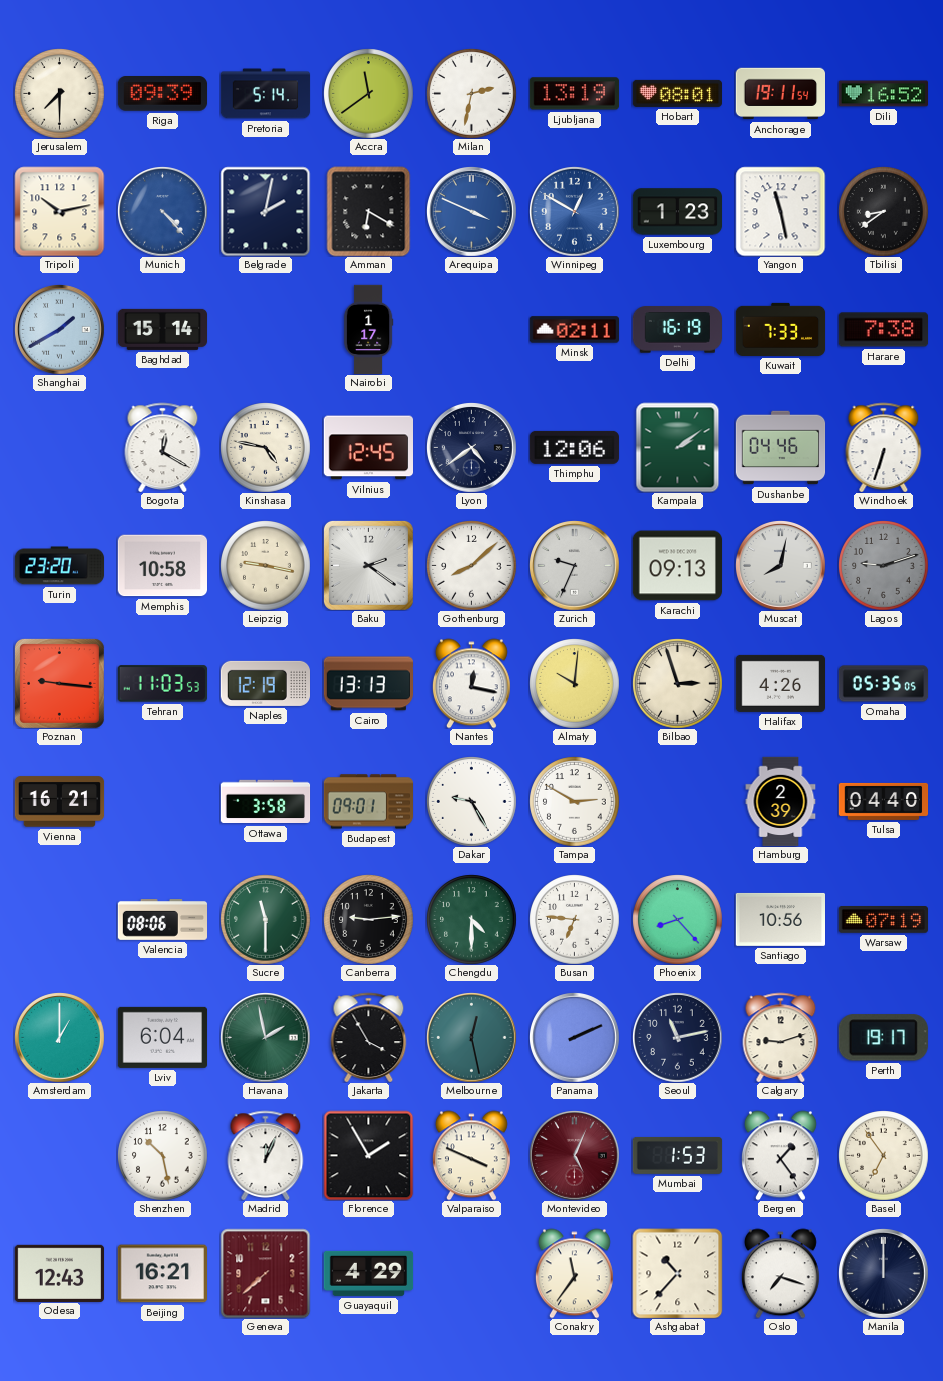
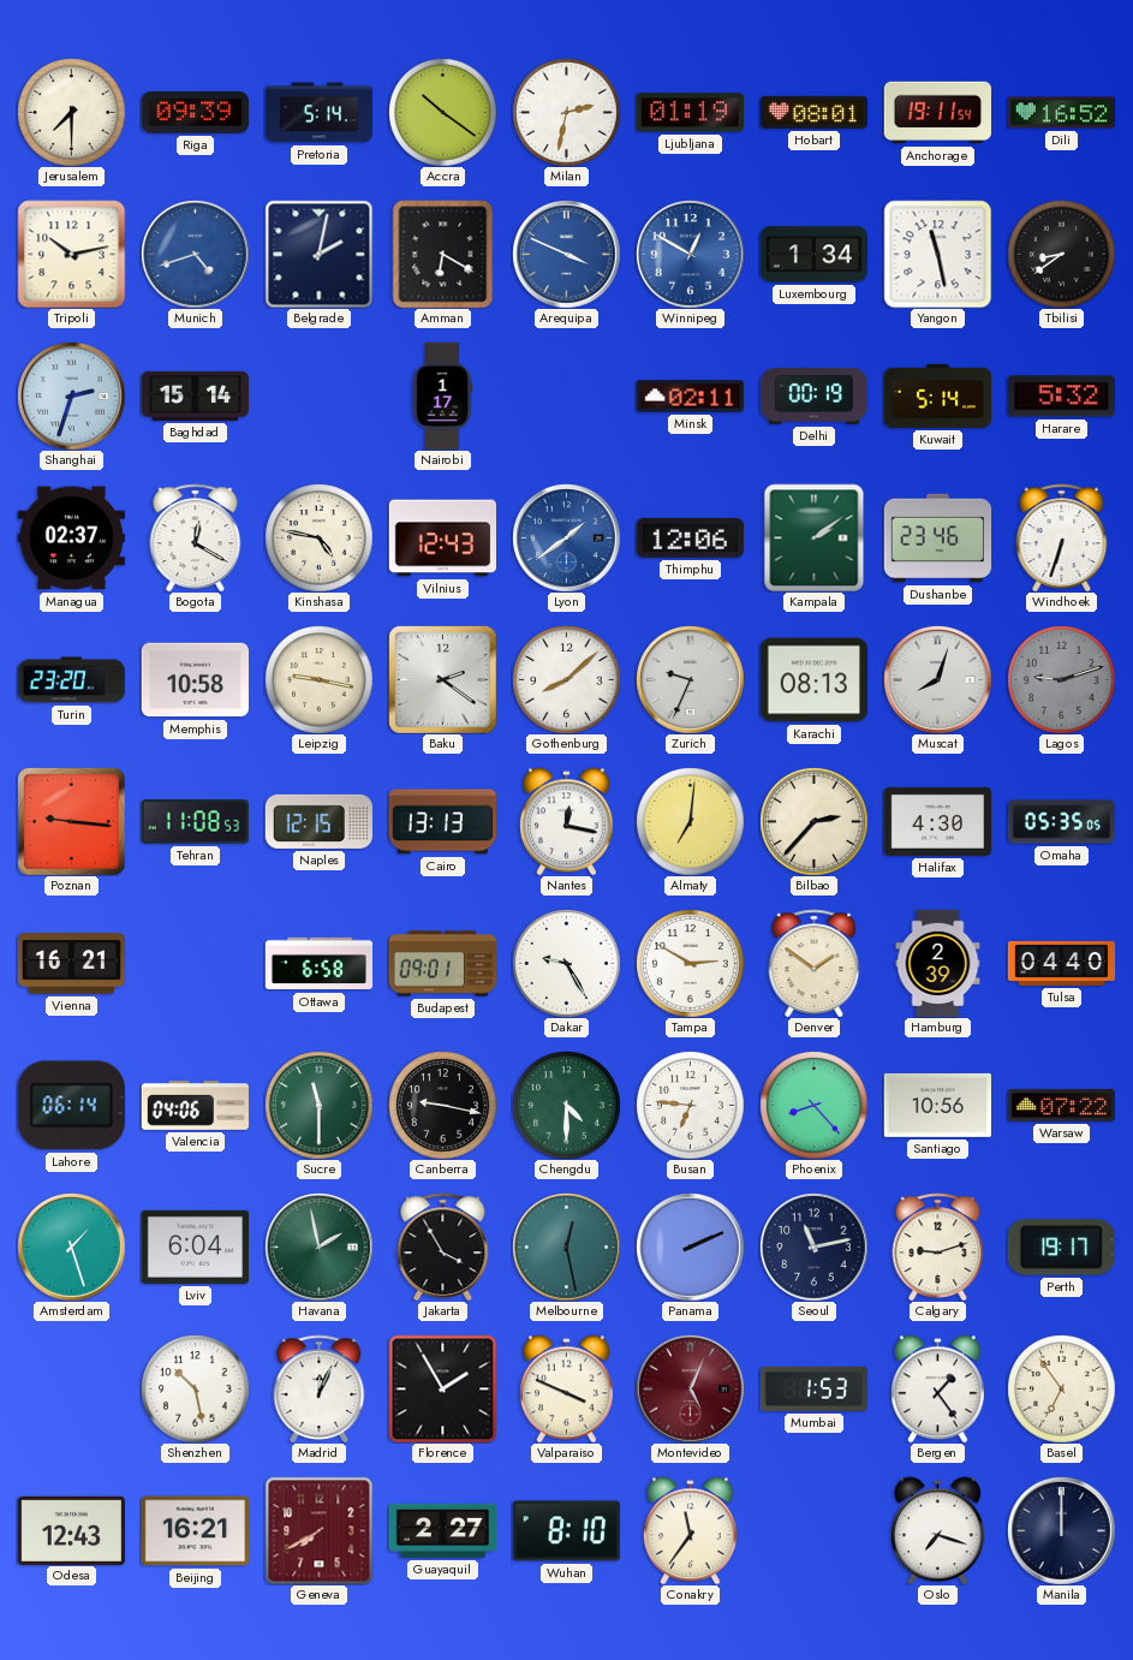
Accra: 11:39 -> 10:21
Ljubljana: 13:19 -> 01:19
Munich: 4:23 -> 4:42
Luxembourg: 1:23 -> 1:34
Shanghai: 1:40 -> 2:33
Delhi: 16:19 -> 00:19
Kuwait: 7:33 -> 5:14
Harare: 7:38 -> 5:32
Managua: none -> 02:37
Vilnius: 12:45 -> 12:43
Lyon: 4:39 -> 1:39
Lyon dial: navy -> blue
Dushanbe: 04:46 -> 23:46
Karachi: 09:13 -> 08:13
Muscat: 8:02 -> 8:03
Tehran: 11:03 -> 11:08
Naples: 12:19 -> 12:15
Almaty: 10:01 -> 7:01
Bilbao: 2:57 -> 2:37
Halifax: 4:26 -> 4:30
Ottawa: 3:58 -> 6:58
Denver: none -> 1:51
Lahore: none -> 06:14
Valencia: 08:06 -> 04:06
Canberra: 9:14 -> 9:17
Warsaw: 07:19 -> 07:22
Amsterdam: 1:00 -> 1:27
Geneva: 7:38 -> 7:40
Guayaquil: 4:29 -> 2:27
Wuhan: none -> 8:10
Ashgabat: 10:37 -> none
